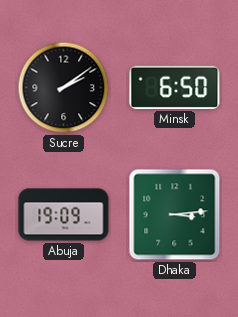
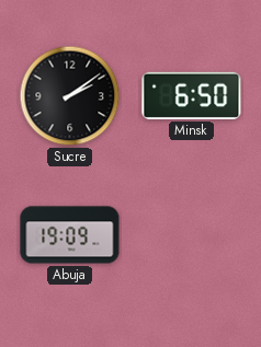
Dhaka: 3:14 -> none
